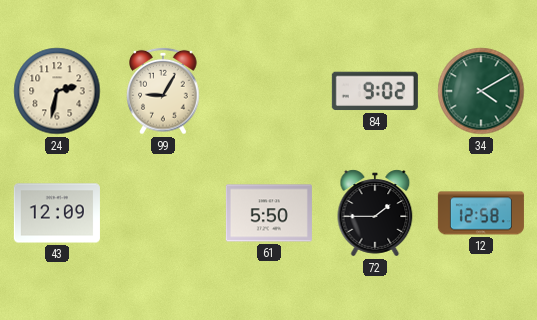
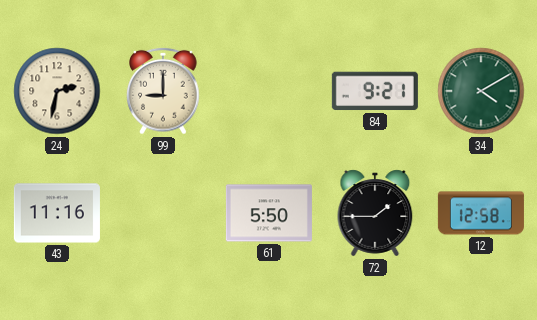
99: 9:05 -> 9:00
84: 9:02 -> 9:21
43: 12:09 -> 11:16
